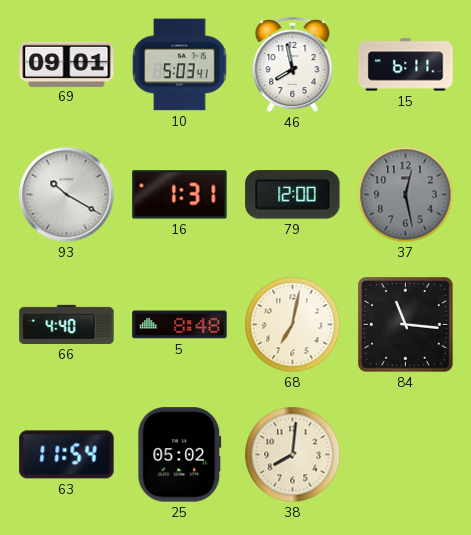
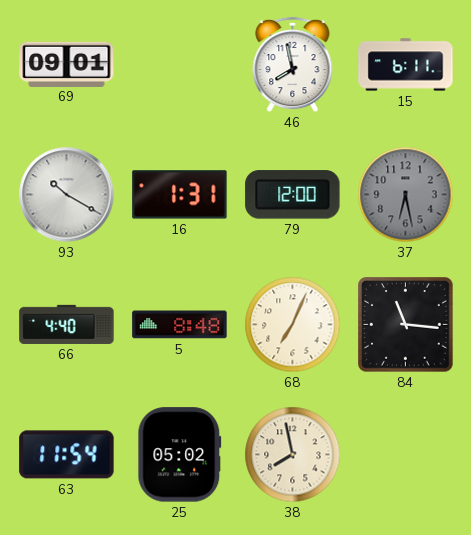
10: 5:03 -> none
37: 12:28 -> 6:28
68: 7:02 -> 7:04
38: 8:01 -> 7:58
